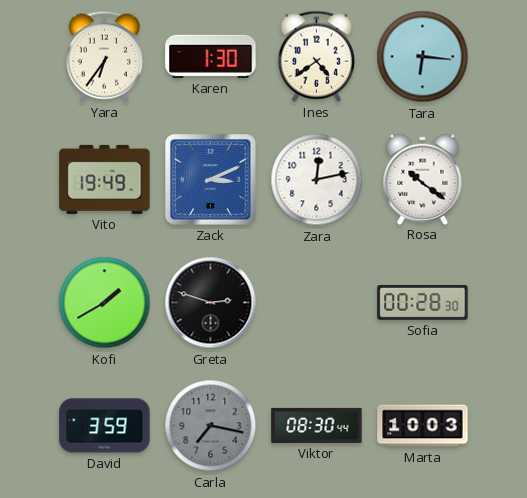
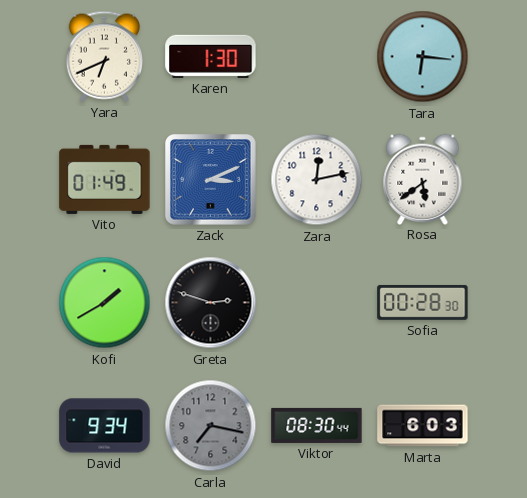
Yara: 6:36 -> 6:41
Ines: 4:39 -> none
Vito: 19:49 -> 01:49
Rosa: 10:21 -> 5:39
David: 3:59 -> 9:34
Marta: 10:03 -> 6:03
